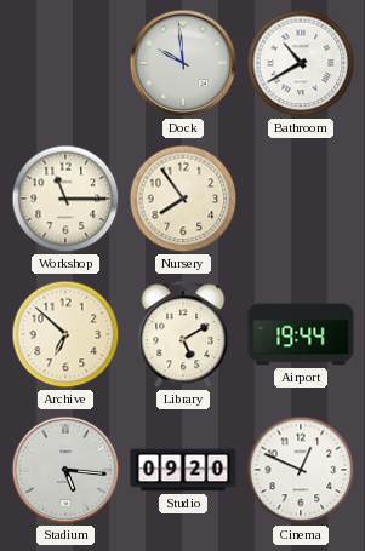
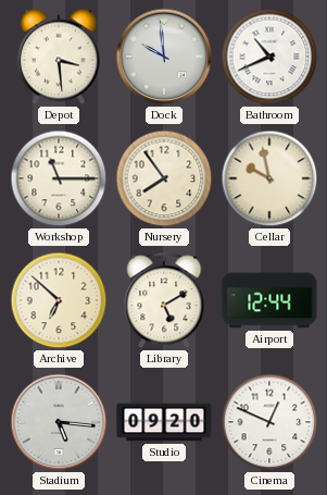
Depot: none -> 3:29
Bathroom: 10:40 -> 10:41
Cellar: none -> 9:58
Airport: 19:44 -> 12:44
